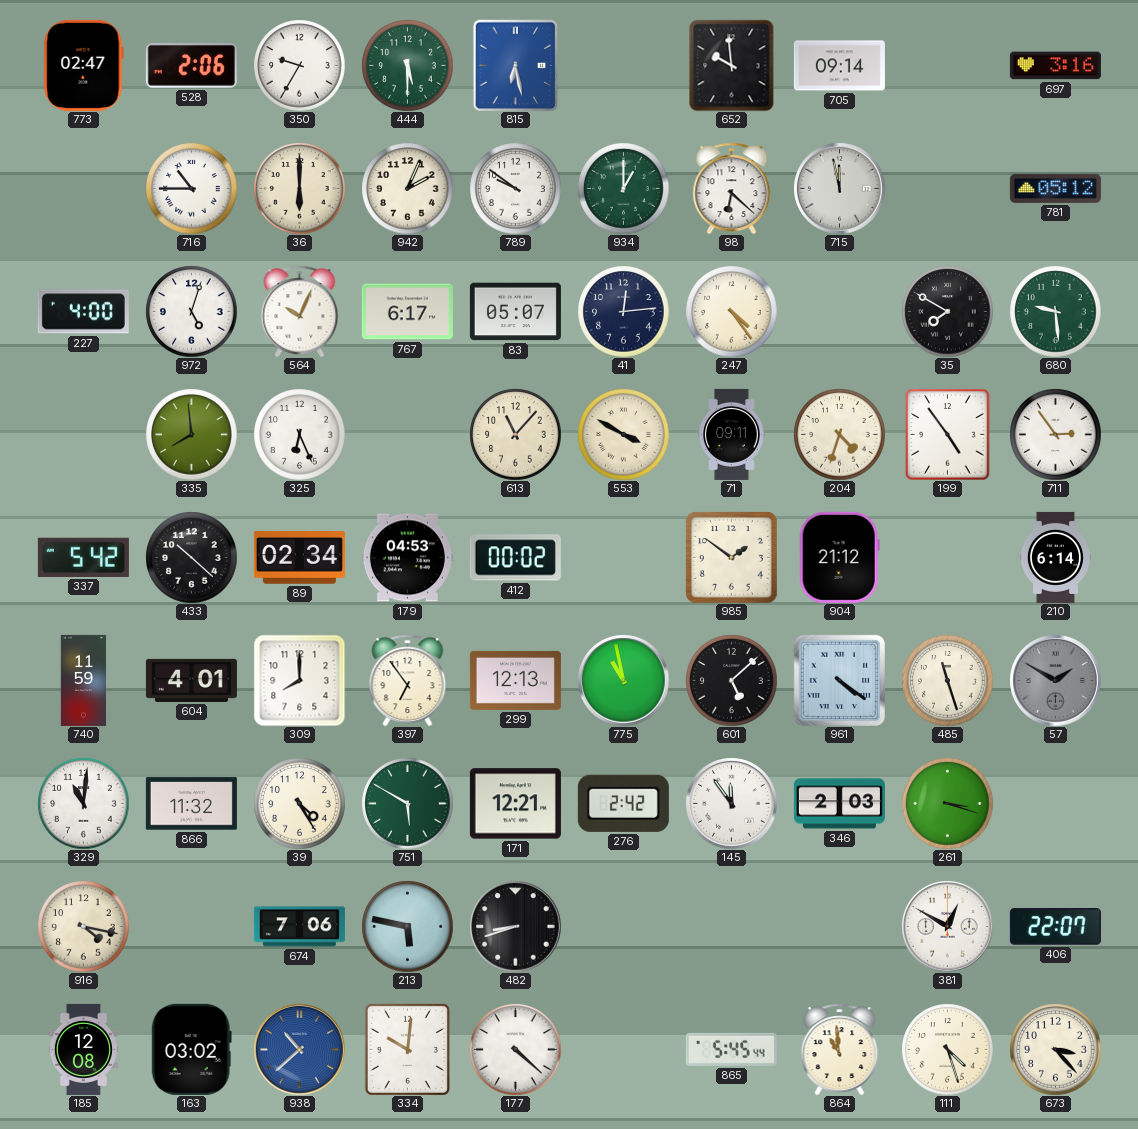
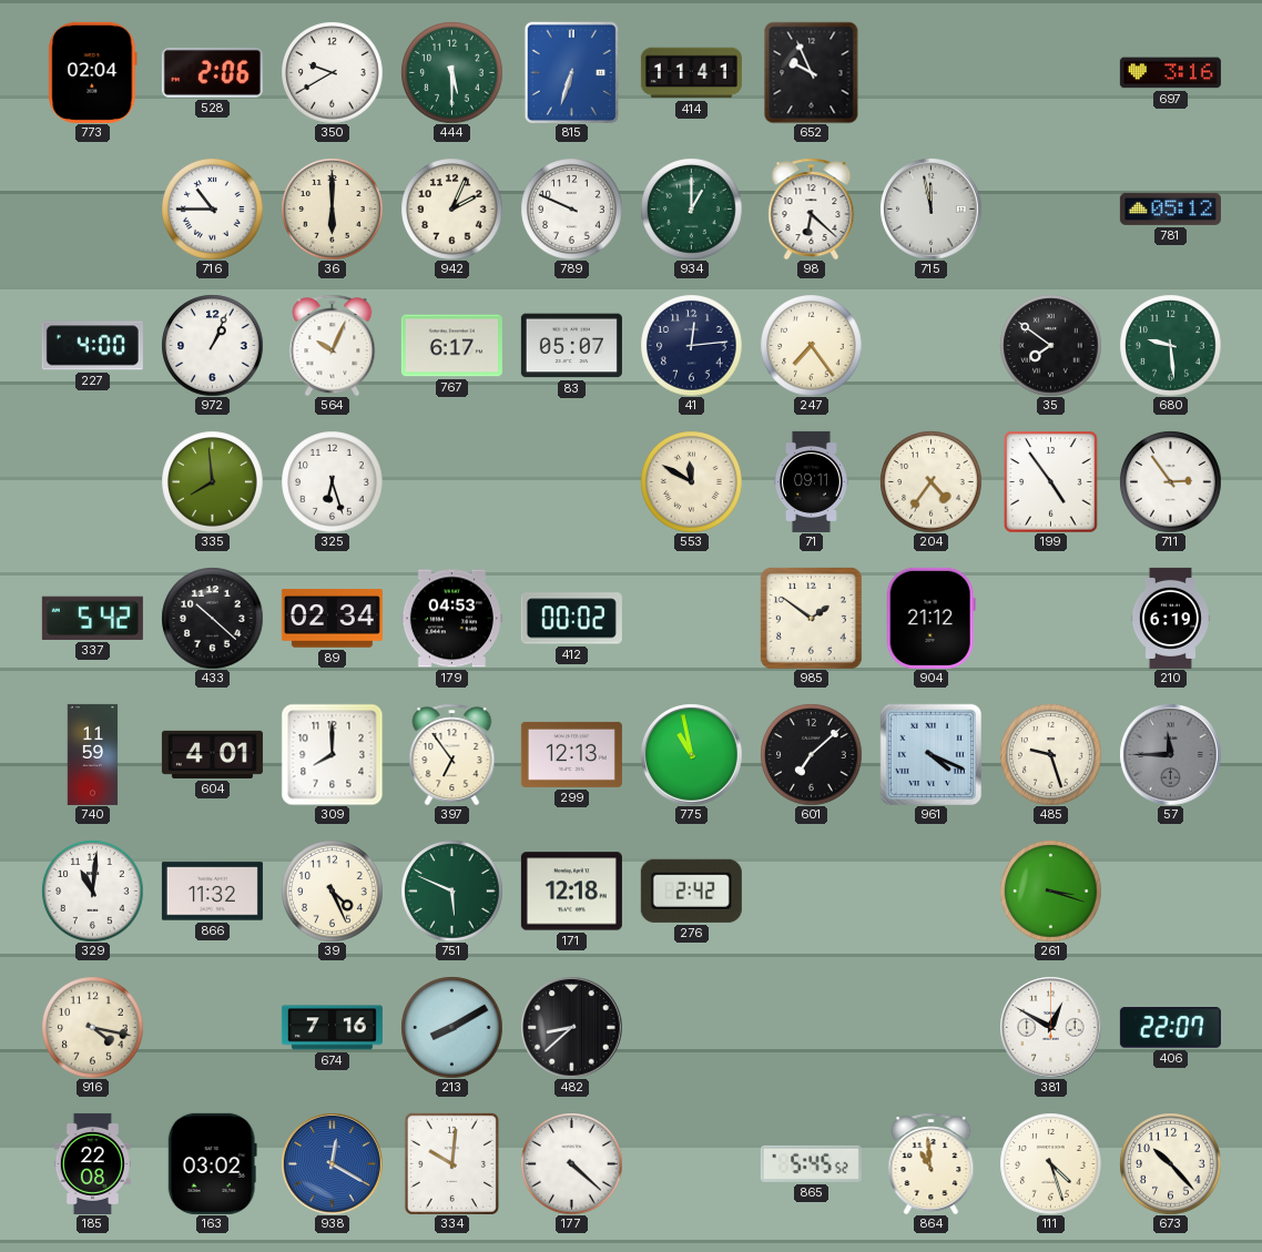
773: 02:47 -> 02:04
350: 9:35 -> 9:40
815: 6:28 -> 6:33
414: none -> 11:41
652: 9:59 -> 9:56
705: 09:14 -> none
789: 9:51 -> 9:49
972: 5:03 -> 1:04
247: 4:24 -> 7:24
35: 7:50 -> 7:51
325: 6:26 -> 6:27
613: 11:07 -> none
553: 3:50 -> 11:50
204: 4:33 -> 4:36
210: 6:14 -> 6:19
601: 5:08 -> 7:08
961: 4:21 -> 4:19
485: 11:27 -> 9:27
57: 1:50 -> 11:45
39: 4:25 -> 4:26
751: 5:50 -> 5:49
171: 12:21 -> 12:18
145: 11:54 -> none
346: 2:03 -> none
674: 7:06 -> 7:16
213: 5:47 -> 8:10
482: 8:42 -> 8:38
185: 12:08 -> 22:08
938: 10:38 -> 12:20
865: 5:45:44 -> 5:45:52
673: 3:23 -> 10:23
